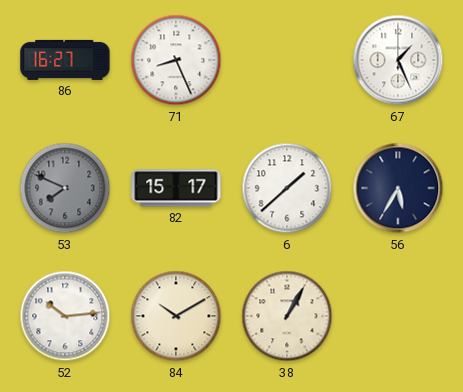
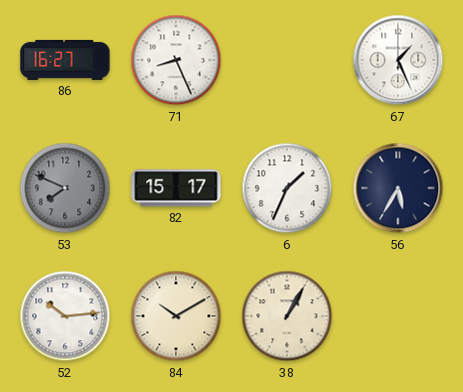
6: 1:38 -> 1:34
